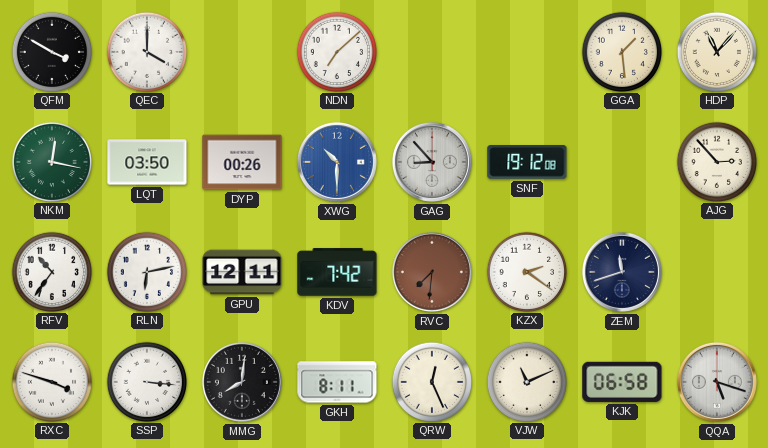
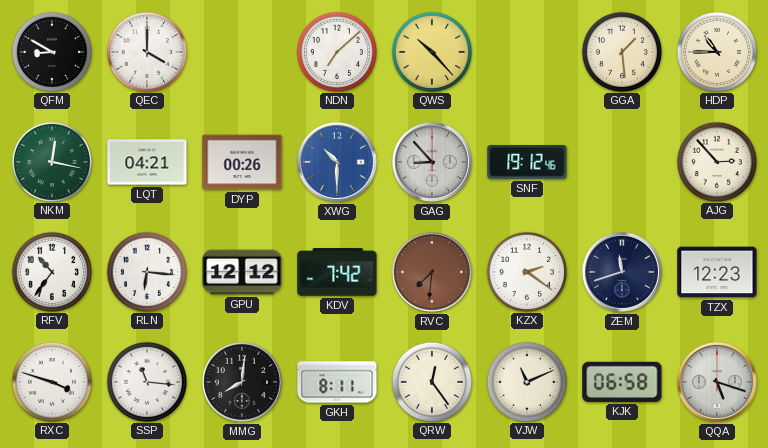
QFM: 3:50 -> 8:50
QWS: none -> 10:23
HDP: 11:07 -> 10:45
LQT: 03:50 -> 04:21
SNF: 19:12:08 -> 19:12:46
RLN: 6:13 -> 6:16
GPU: 12:11 -> 12:12
TZX: none -> 12:23
SSP: 3:16 -> 11:16
QRW: 12:26 -> 12:24
